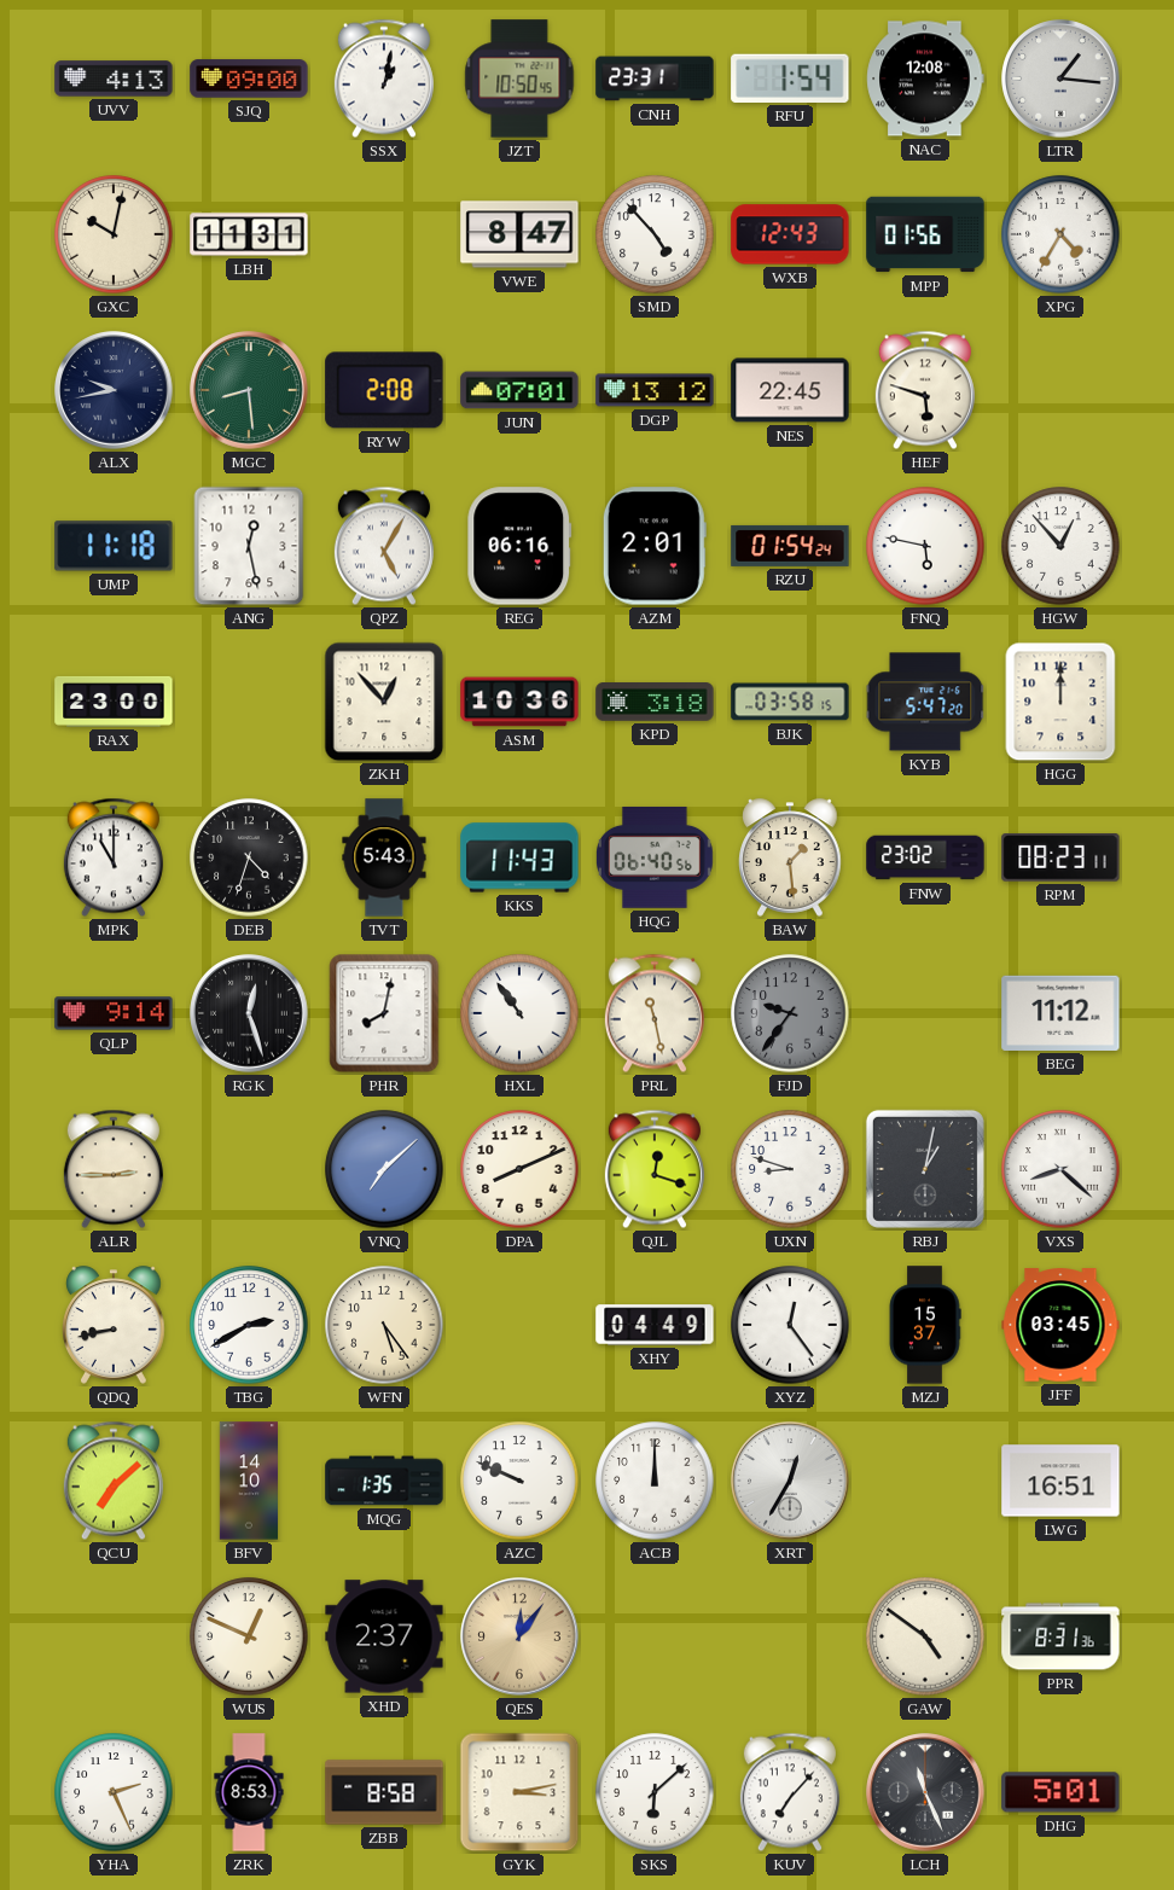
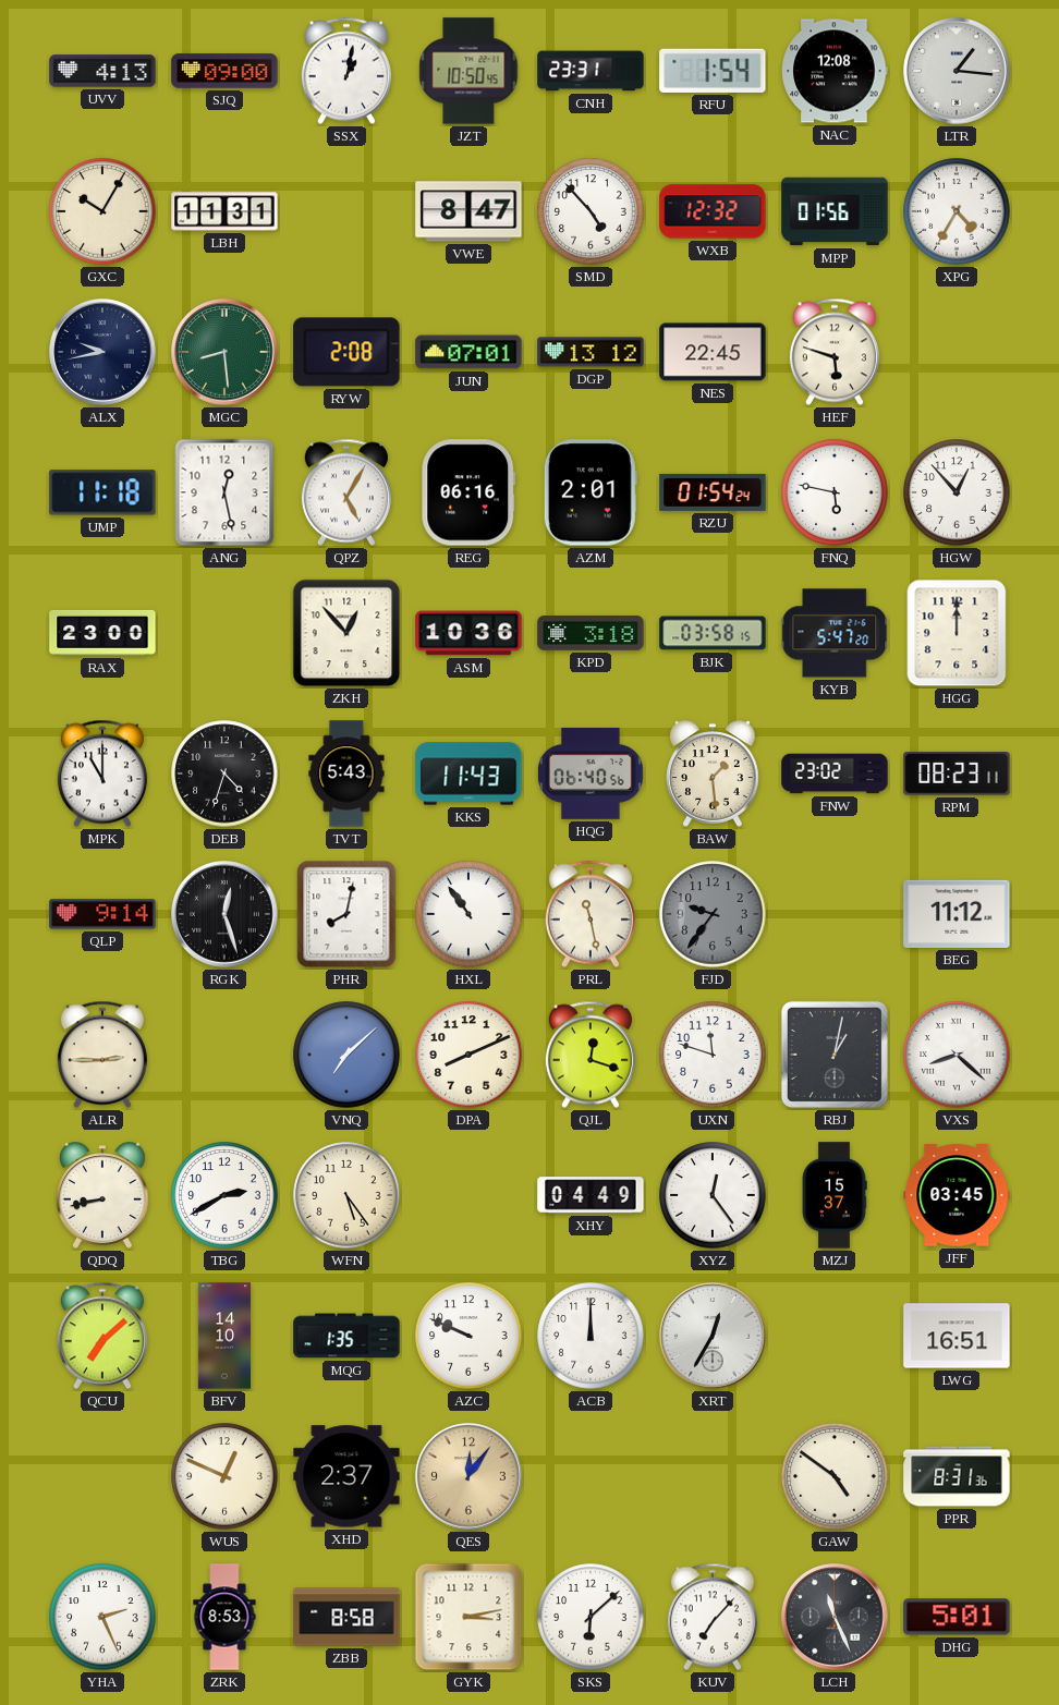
GXC: 10:02 -> 10:05
WXB: 12:43 -> 12:32
UXN: 8:48 -> 11:48
